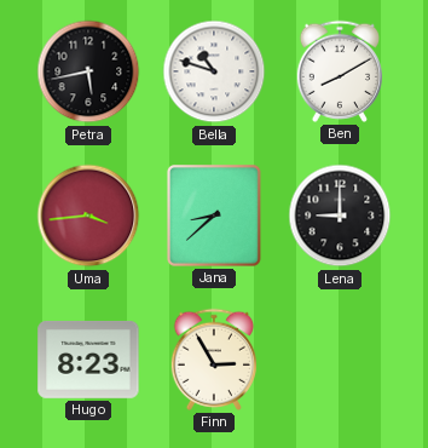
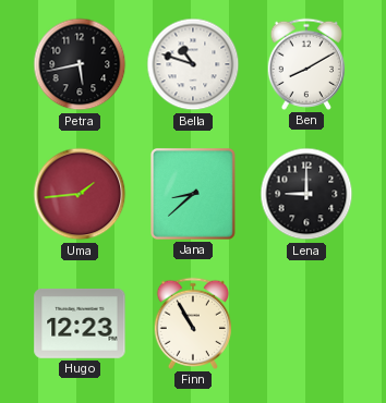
Uma: 3:44 -> 1:44
Hugo: 8:23 -> 12:23
Finn: 2:55 -> 10:55
